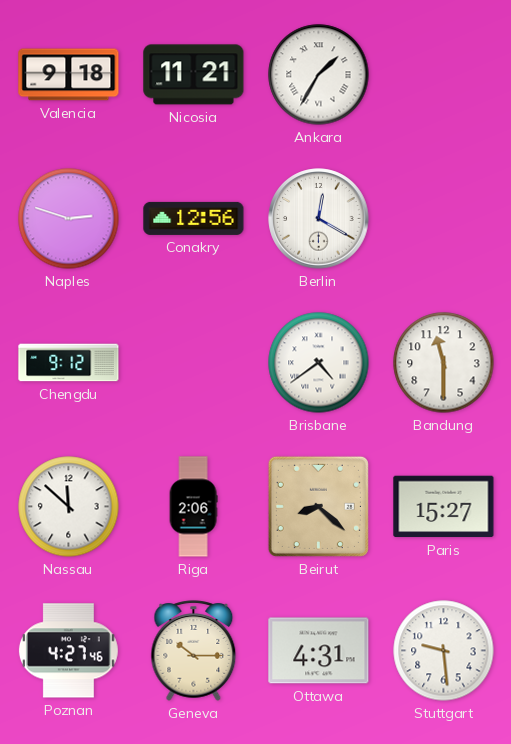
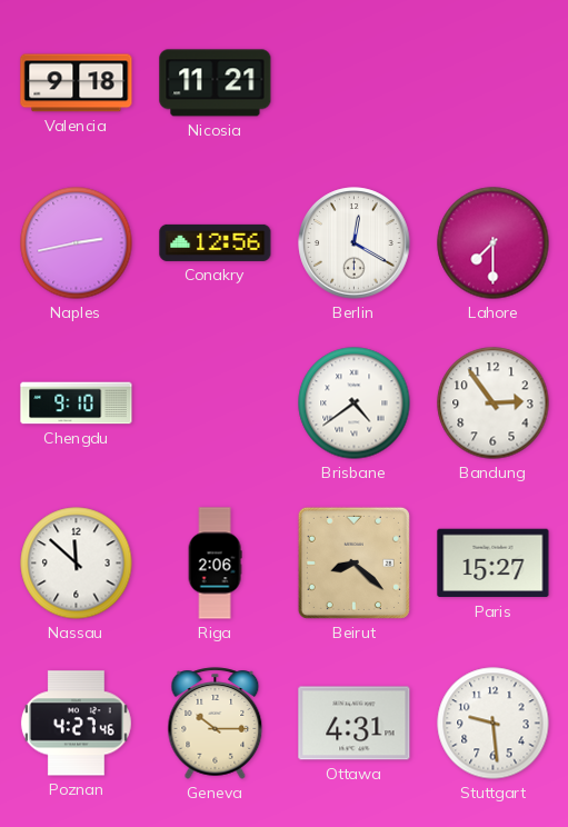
Ankara: 1:35 -> none
Naples: 2:48 -> 2:43
Lahore: none -> 7:30
Chengdu: 9:12 -> 9:10
Bandung: 11:30 -> 2:54
